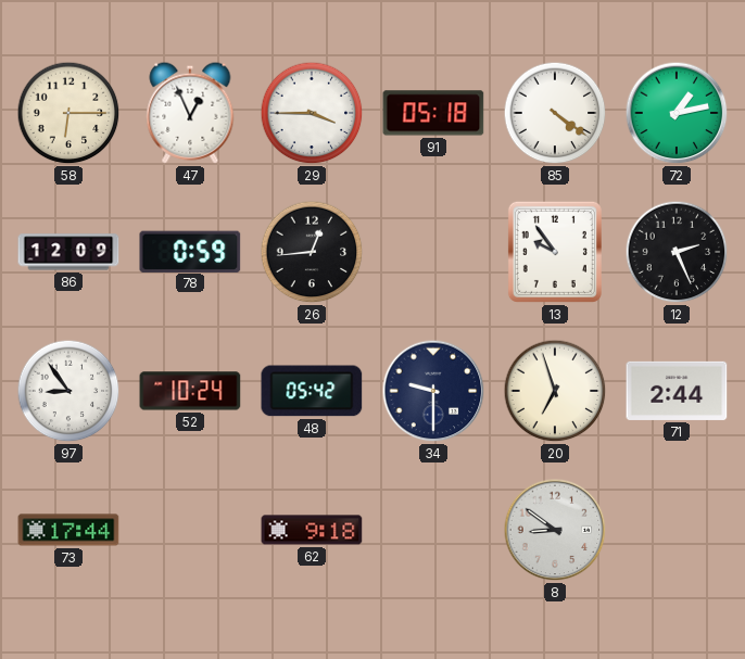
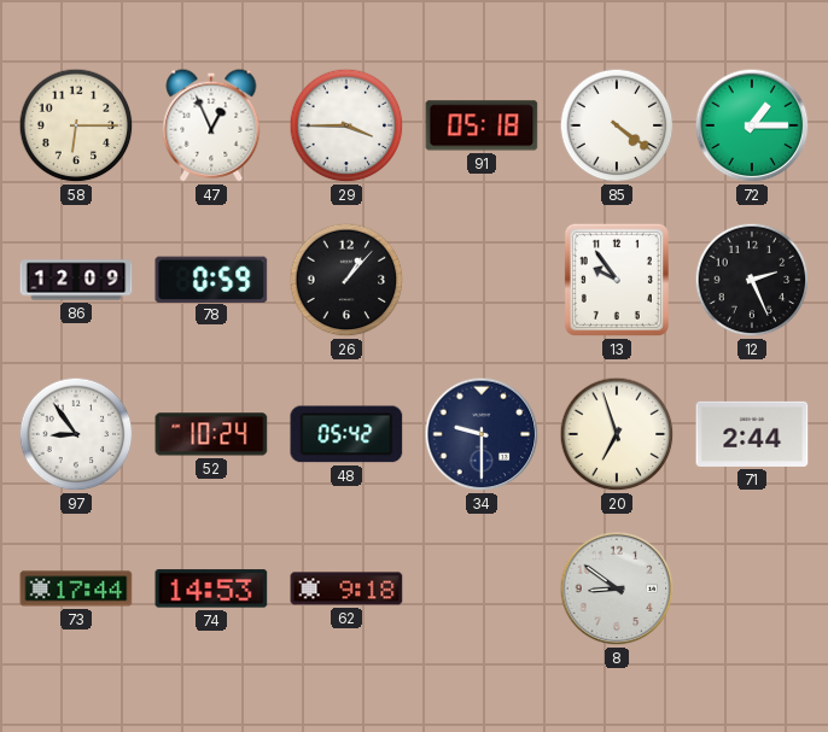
72: 1:13 -> 1:15
26: 12:44 -> 1:07
74: none -> 14:53
